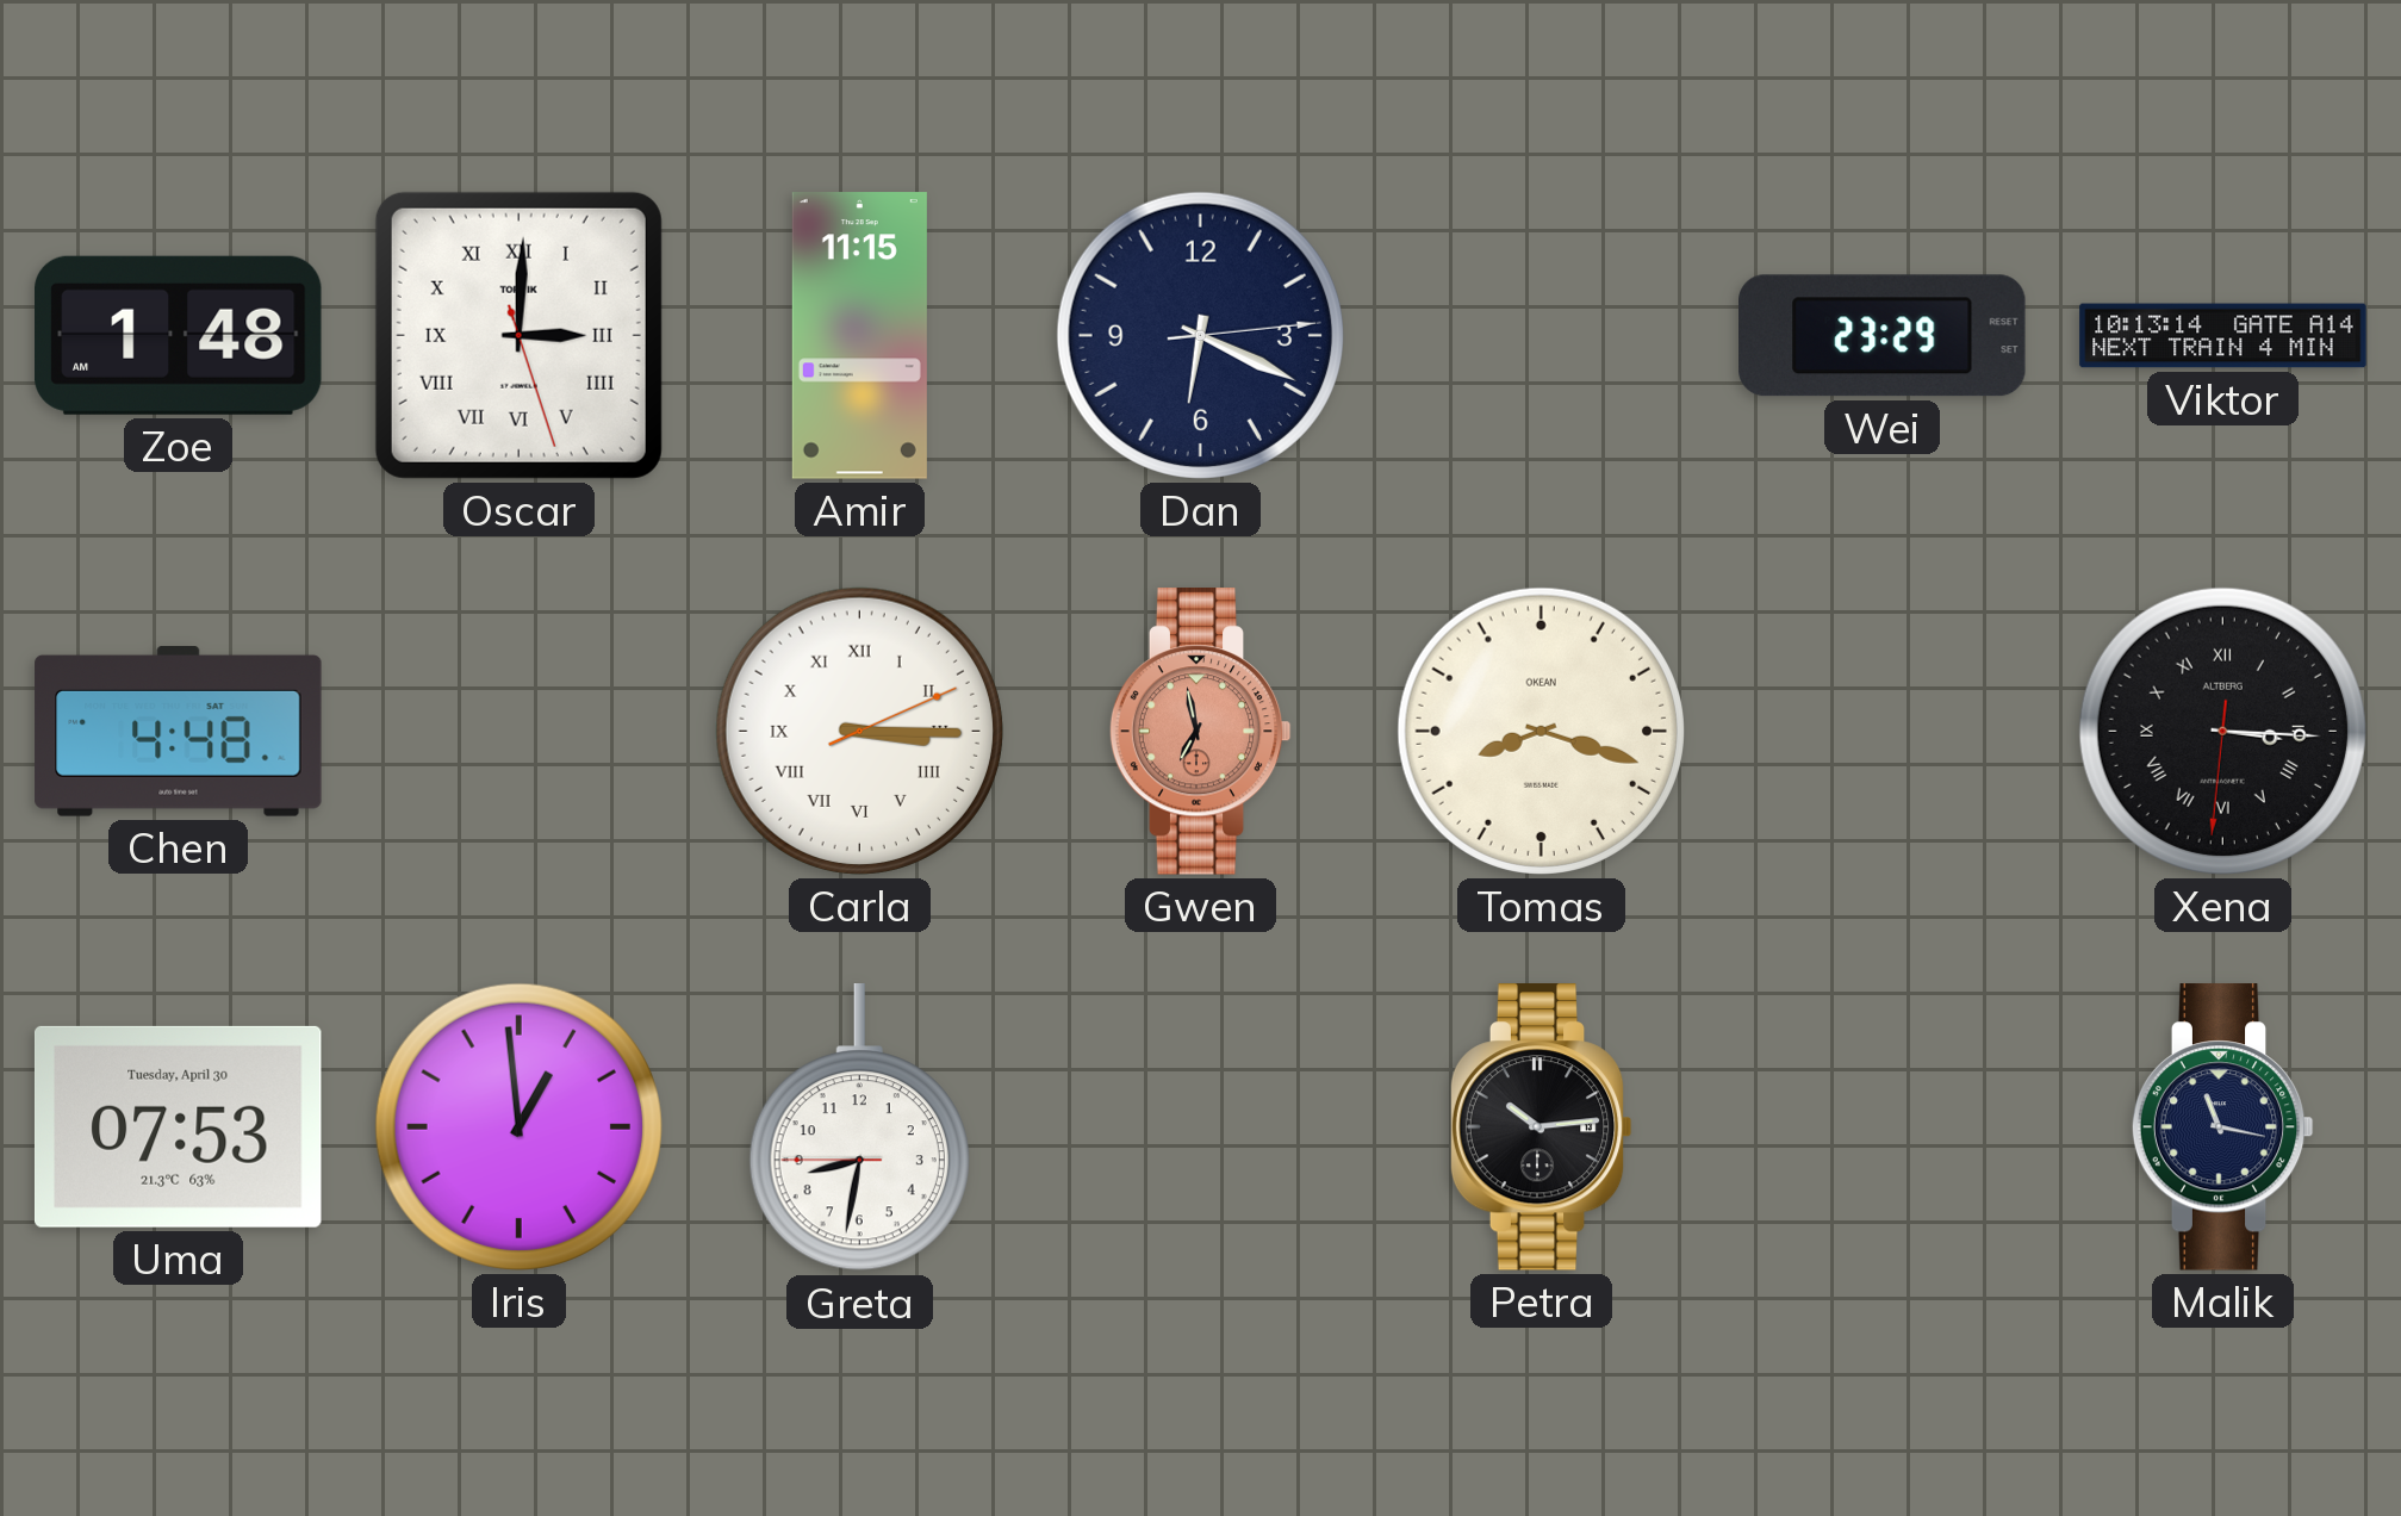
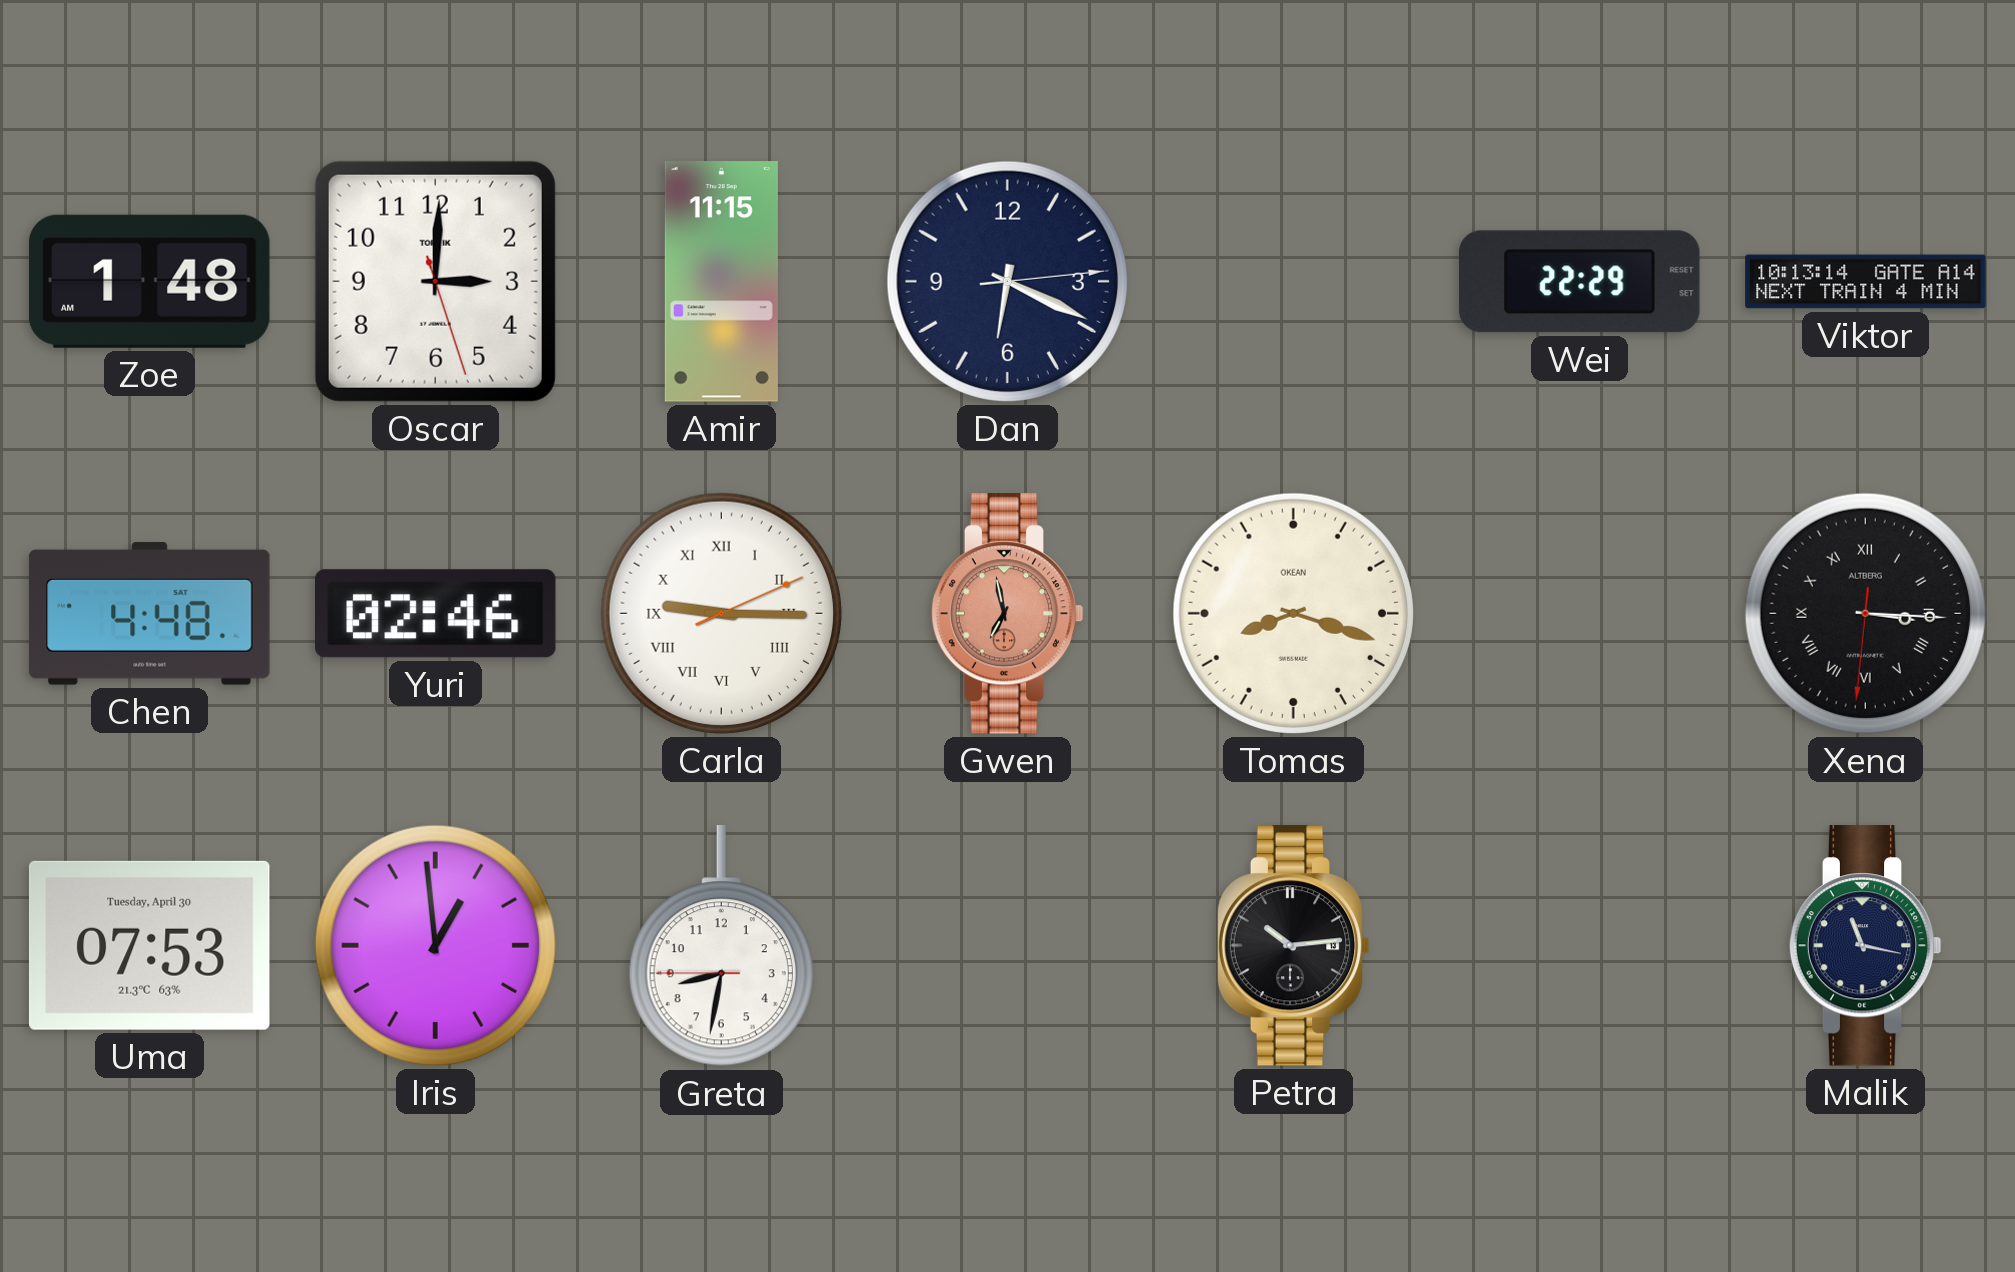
Oscar numerals: Roman -> Arabic
Wei: 23:29 -> 22:29
Yuri: none -> 02:46
Carla: 3:15 -> 9:15
